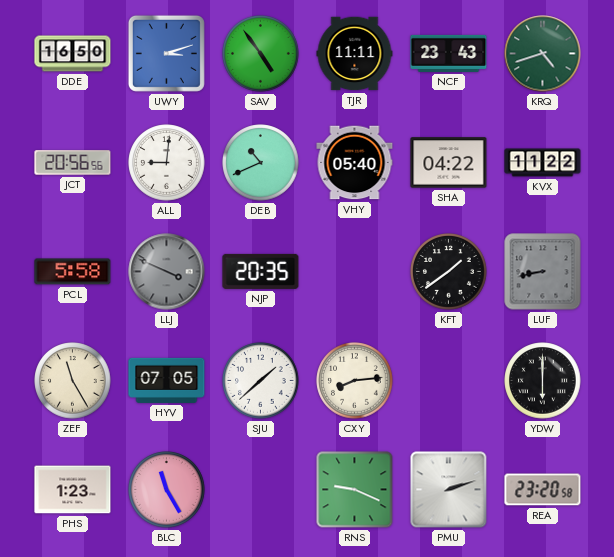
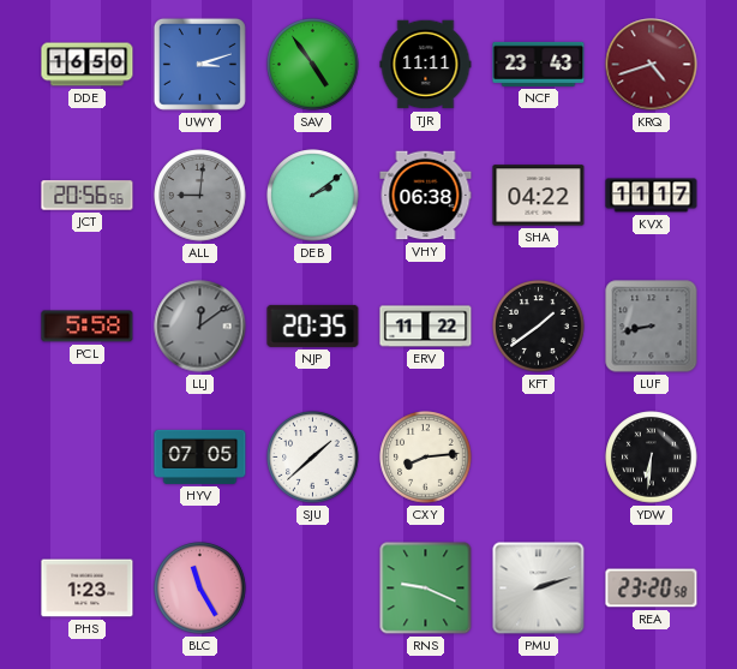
KRQ dial: green -> burgundy
ALL dial: white -> grey
DEB: 10:41 -> 2:09
VHY: 05:40 -> 06:38
KVX: 11:22 -> 11:17
LLJ: 3:49 -> 12:09
ERV: none -> 11:22
ZEF: 11:25 -> none
YDW: 6:00 -> 6:31
